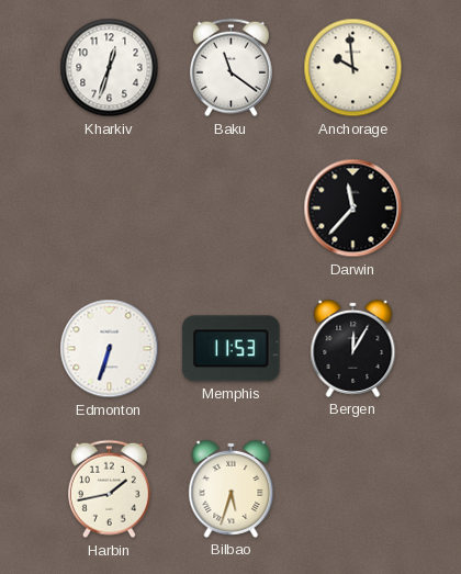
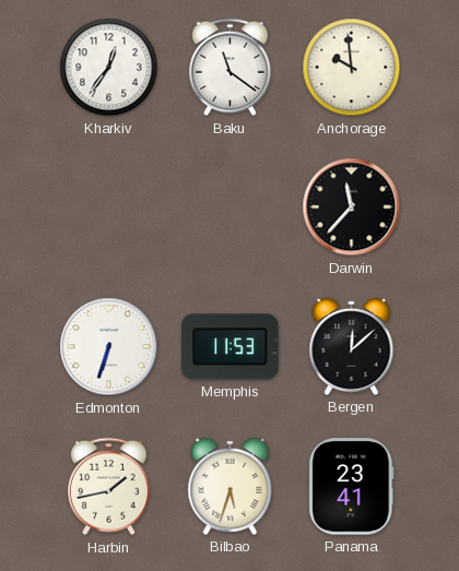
Kharkiv: 12:33 -> 12:36
Bergen: 12:05 -> 12:08
Panama: none -> 23:41
